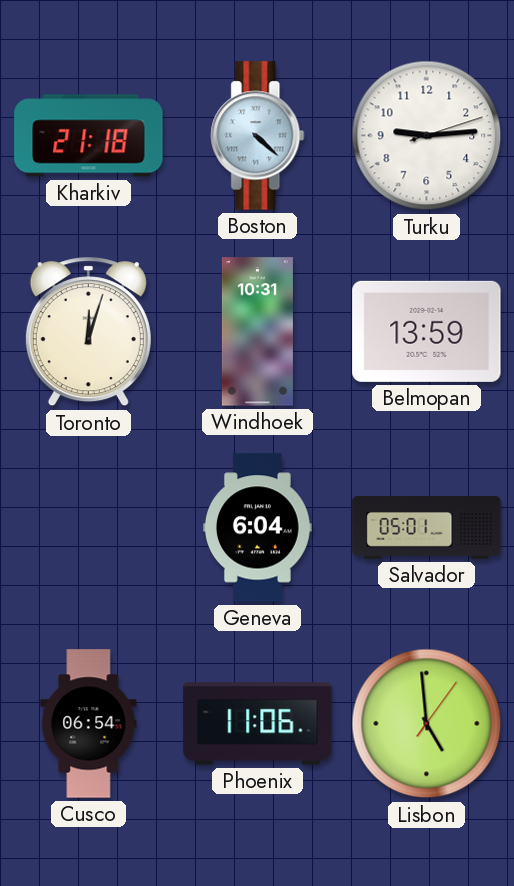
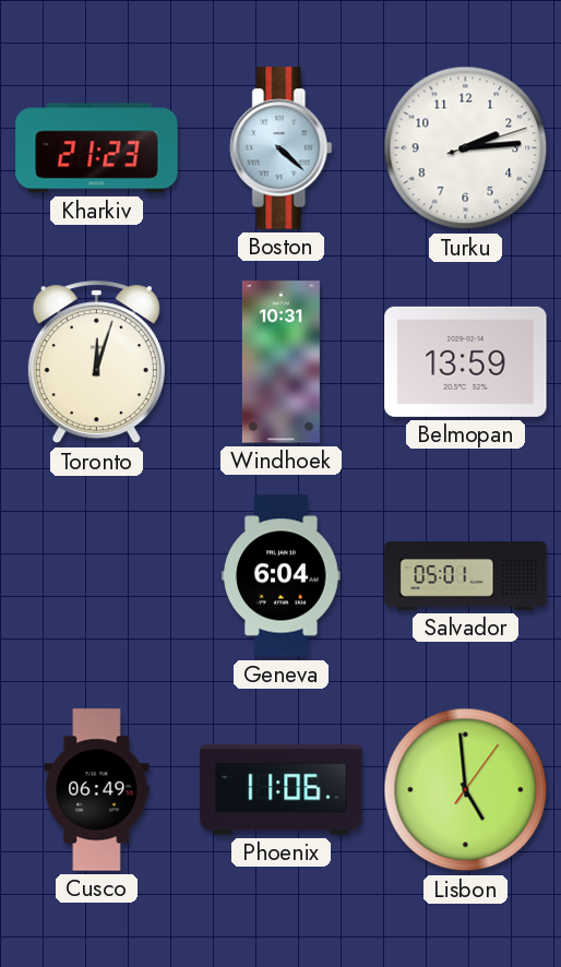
Kharkiv: 21:18 -> 21:23
Turku: 9:14 -> 2:14
Cusco: 06:54 -> 06:49
